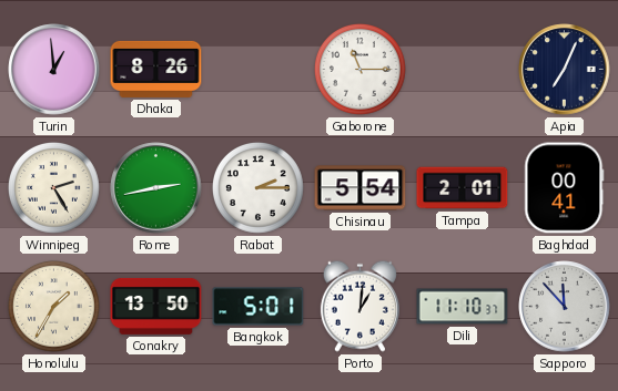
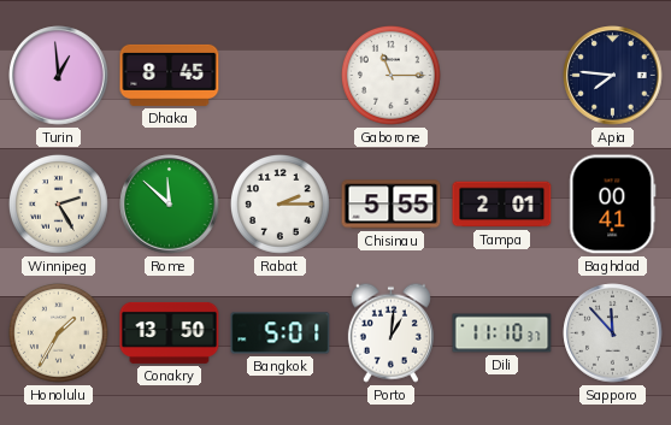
Dhaka: 8:26 -> 8:45
Apia: 7:04 -> 7:46
Rome: 2:43 -> 11:52
Chisinau: 5:54 -> 5:55
